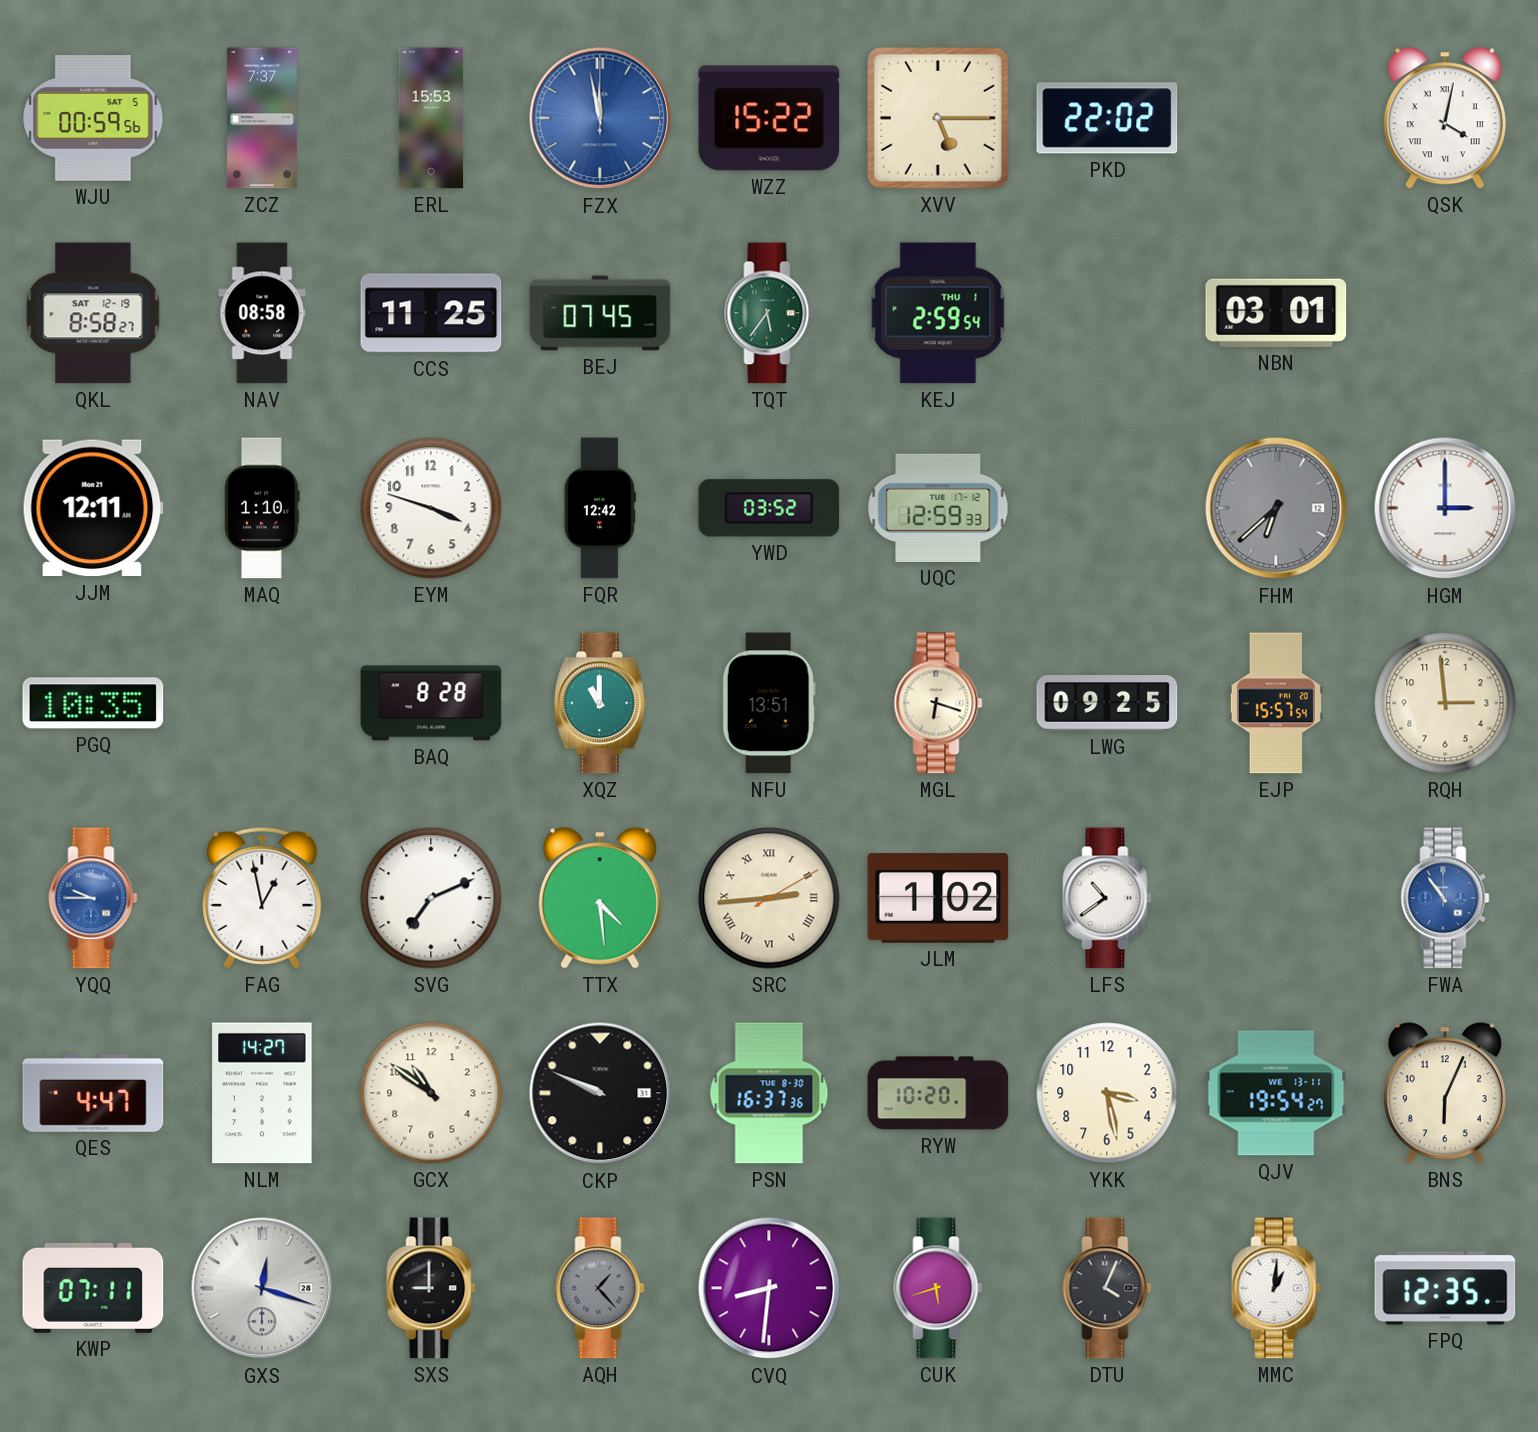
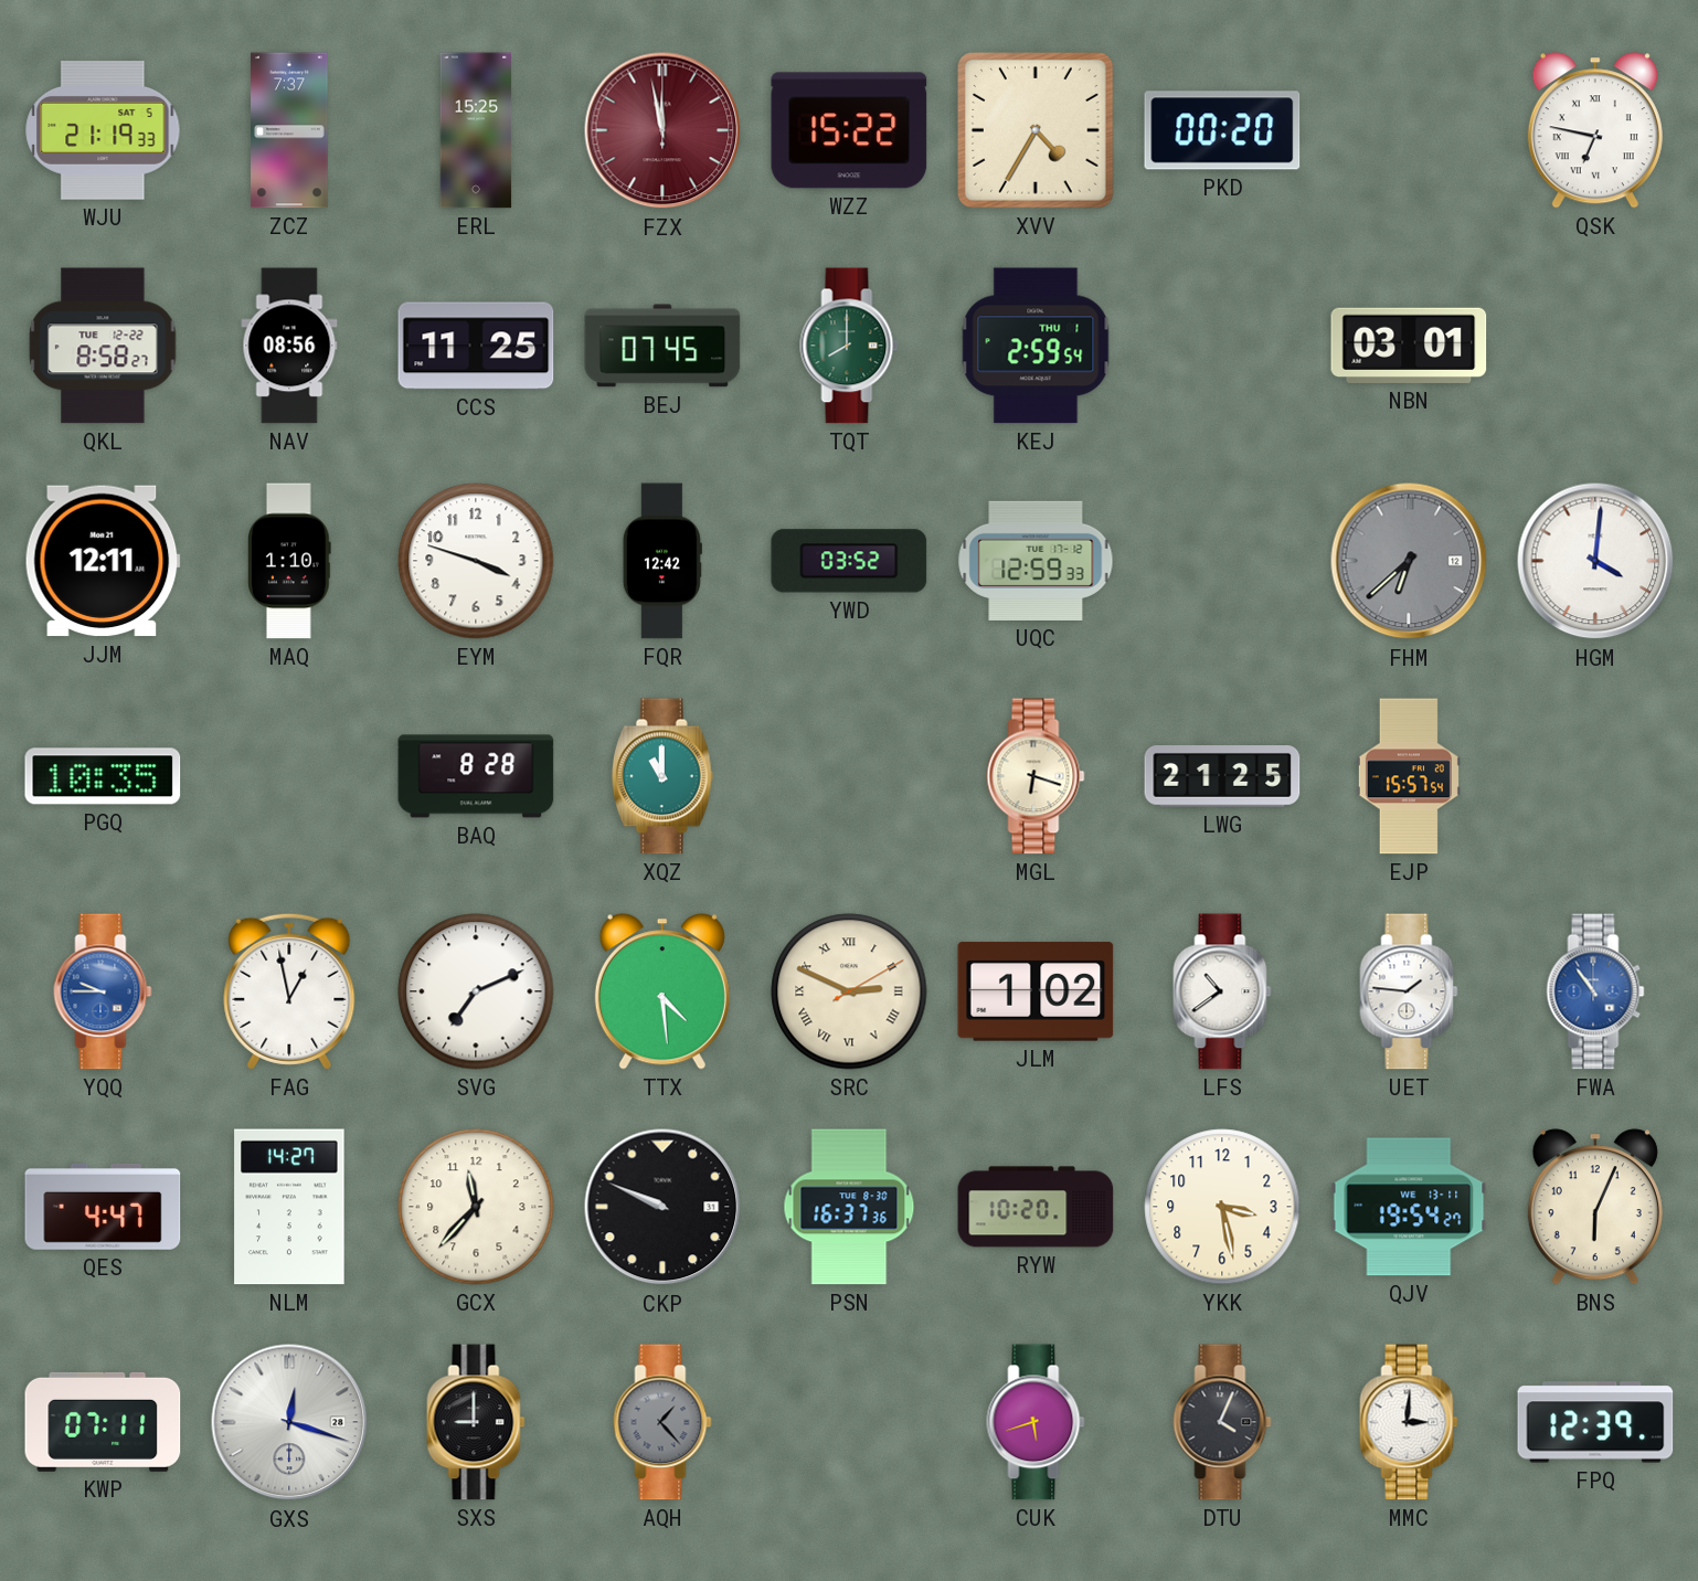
WJU: 00:59 -> 21:19
ERL: 15:53 -> 15:25
FZX dial: blue -> burgundy
XVV: 5:15 -> 4:35
PKD: 22:02 -> 00:20
QSK: 4:02 -> 6:47
QKL date: SAT 12-19 -> TUE 12-22
NAV: 08:58 -> 08:56
TQT: 5:36 -> 8:00
HGM: 3:00 -> 4:01
NFU: 13:51 -> none
LWG: 09:25 -> 21:25
RQH: 2:59 -> none
SRC: 2:44 -> 2:49
UET: none -> 1:46
GCX: 10:51 -> 11:37
CVQ: 8:31 -> none
MMC: 1:01 -> 3:01
FPQ: 12:35 -> 12:39
